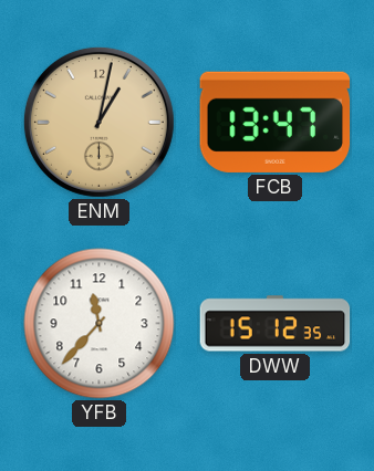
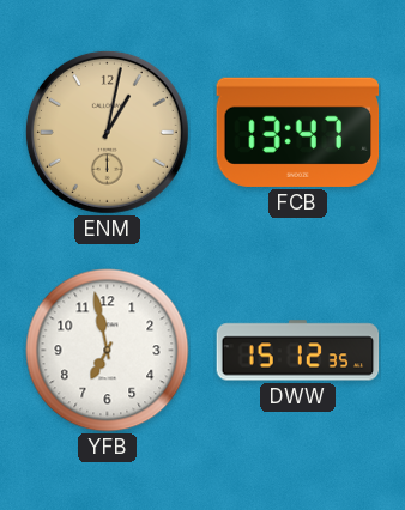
YFB: 11:37 -> 6:58
